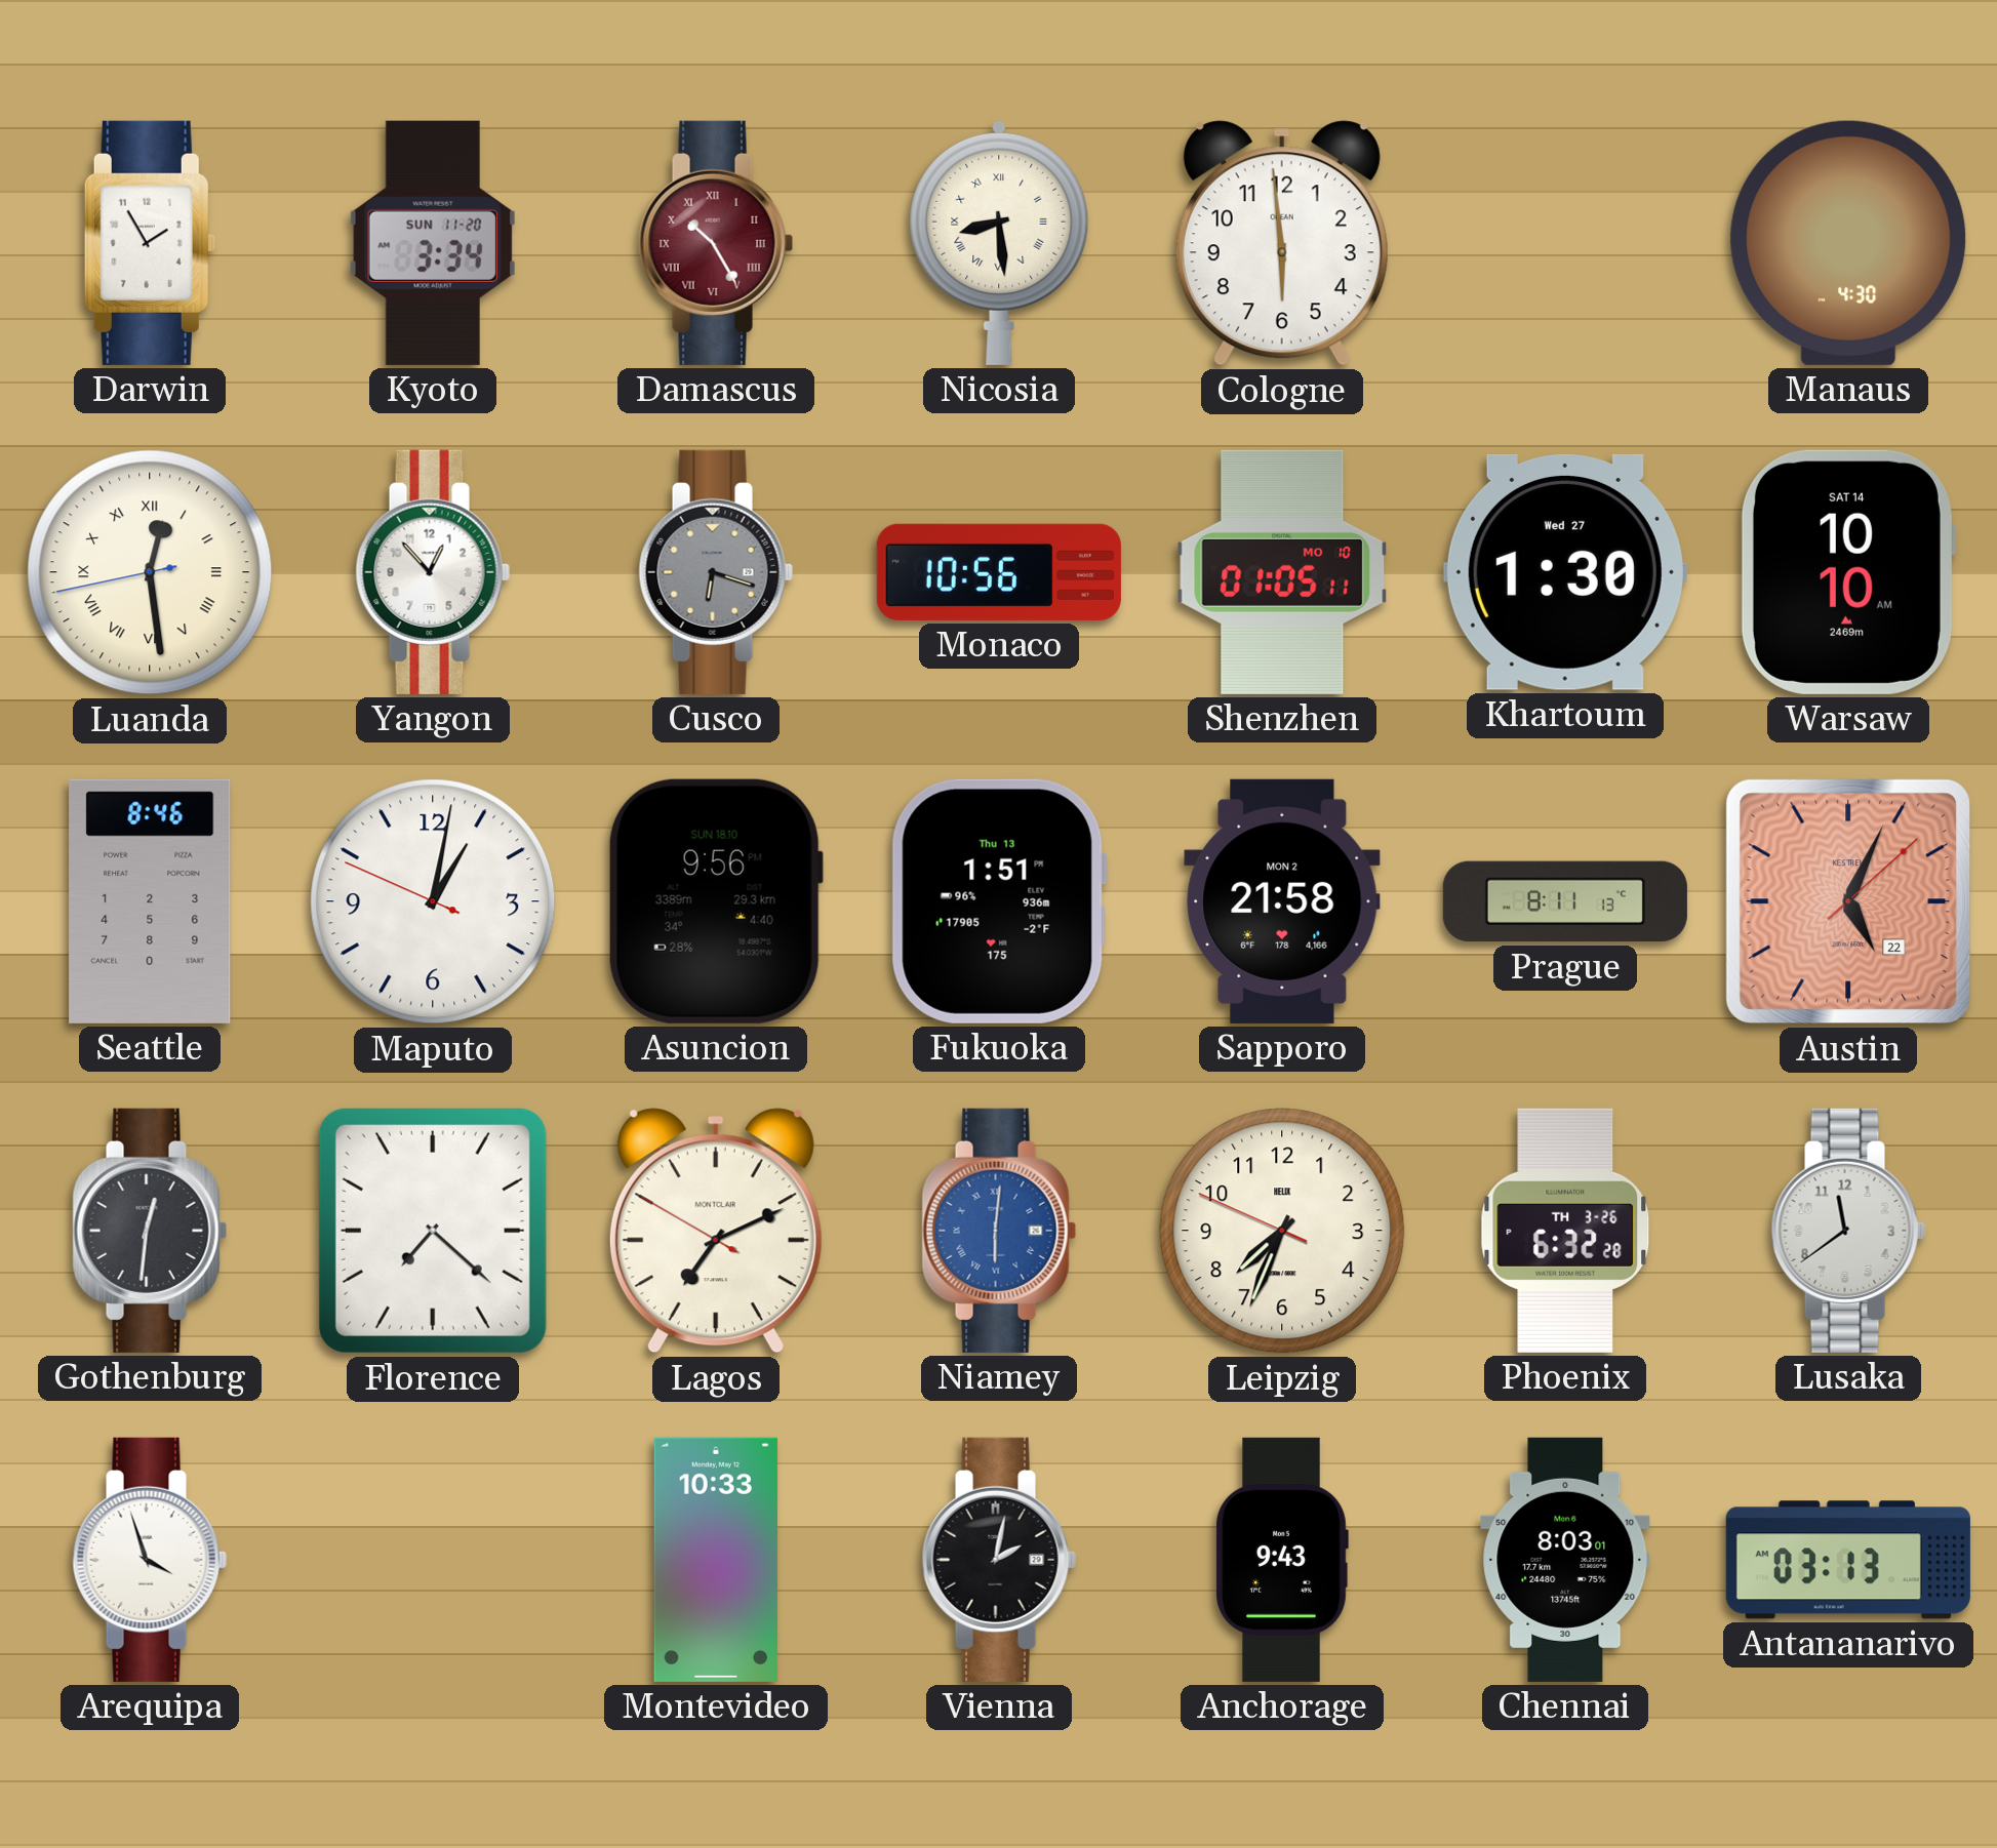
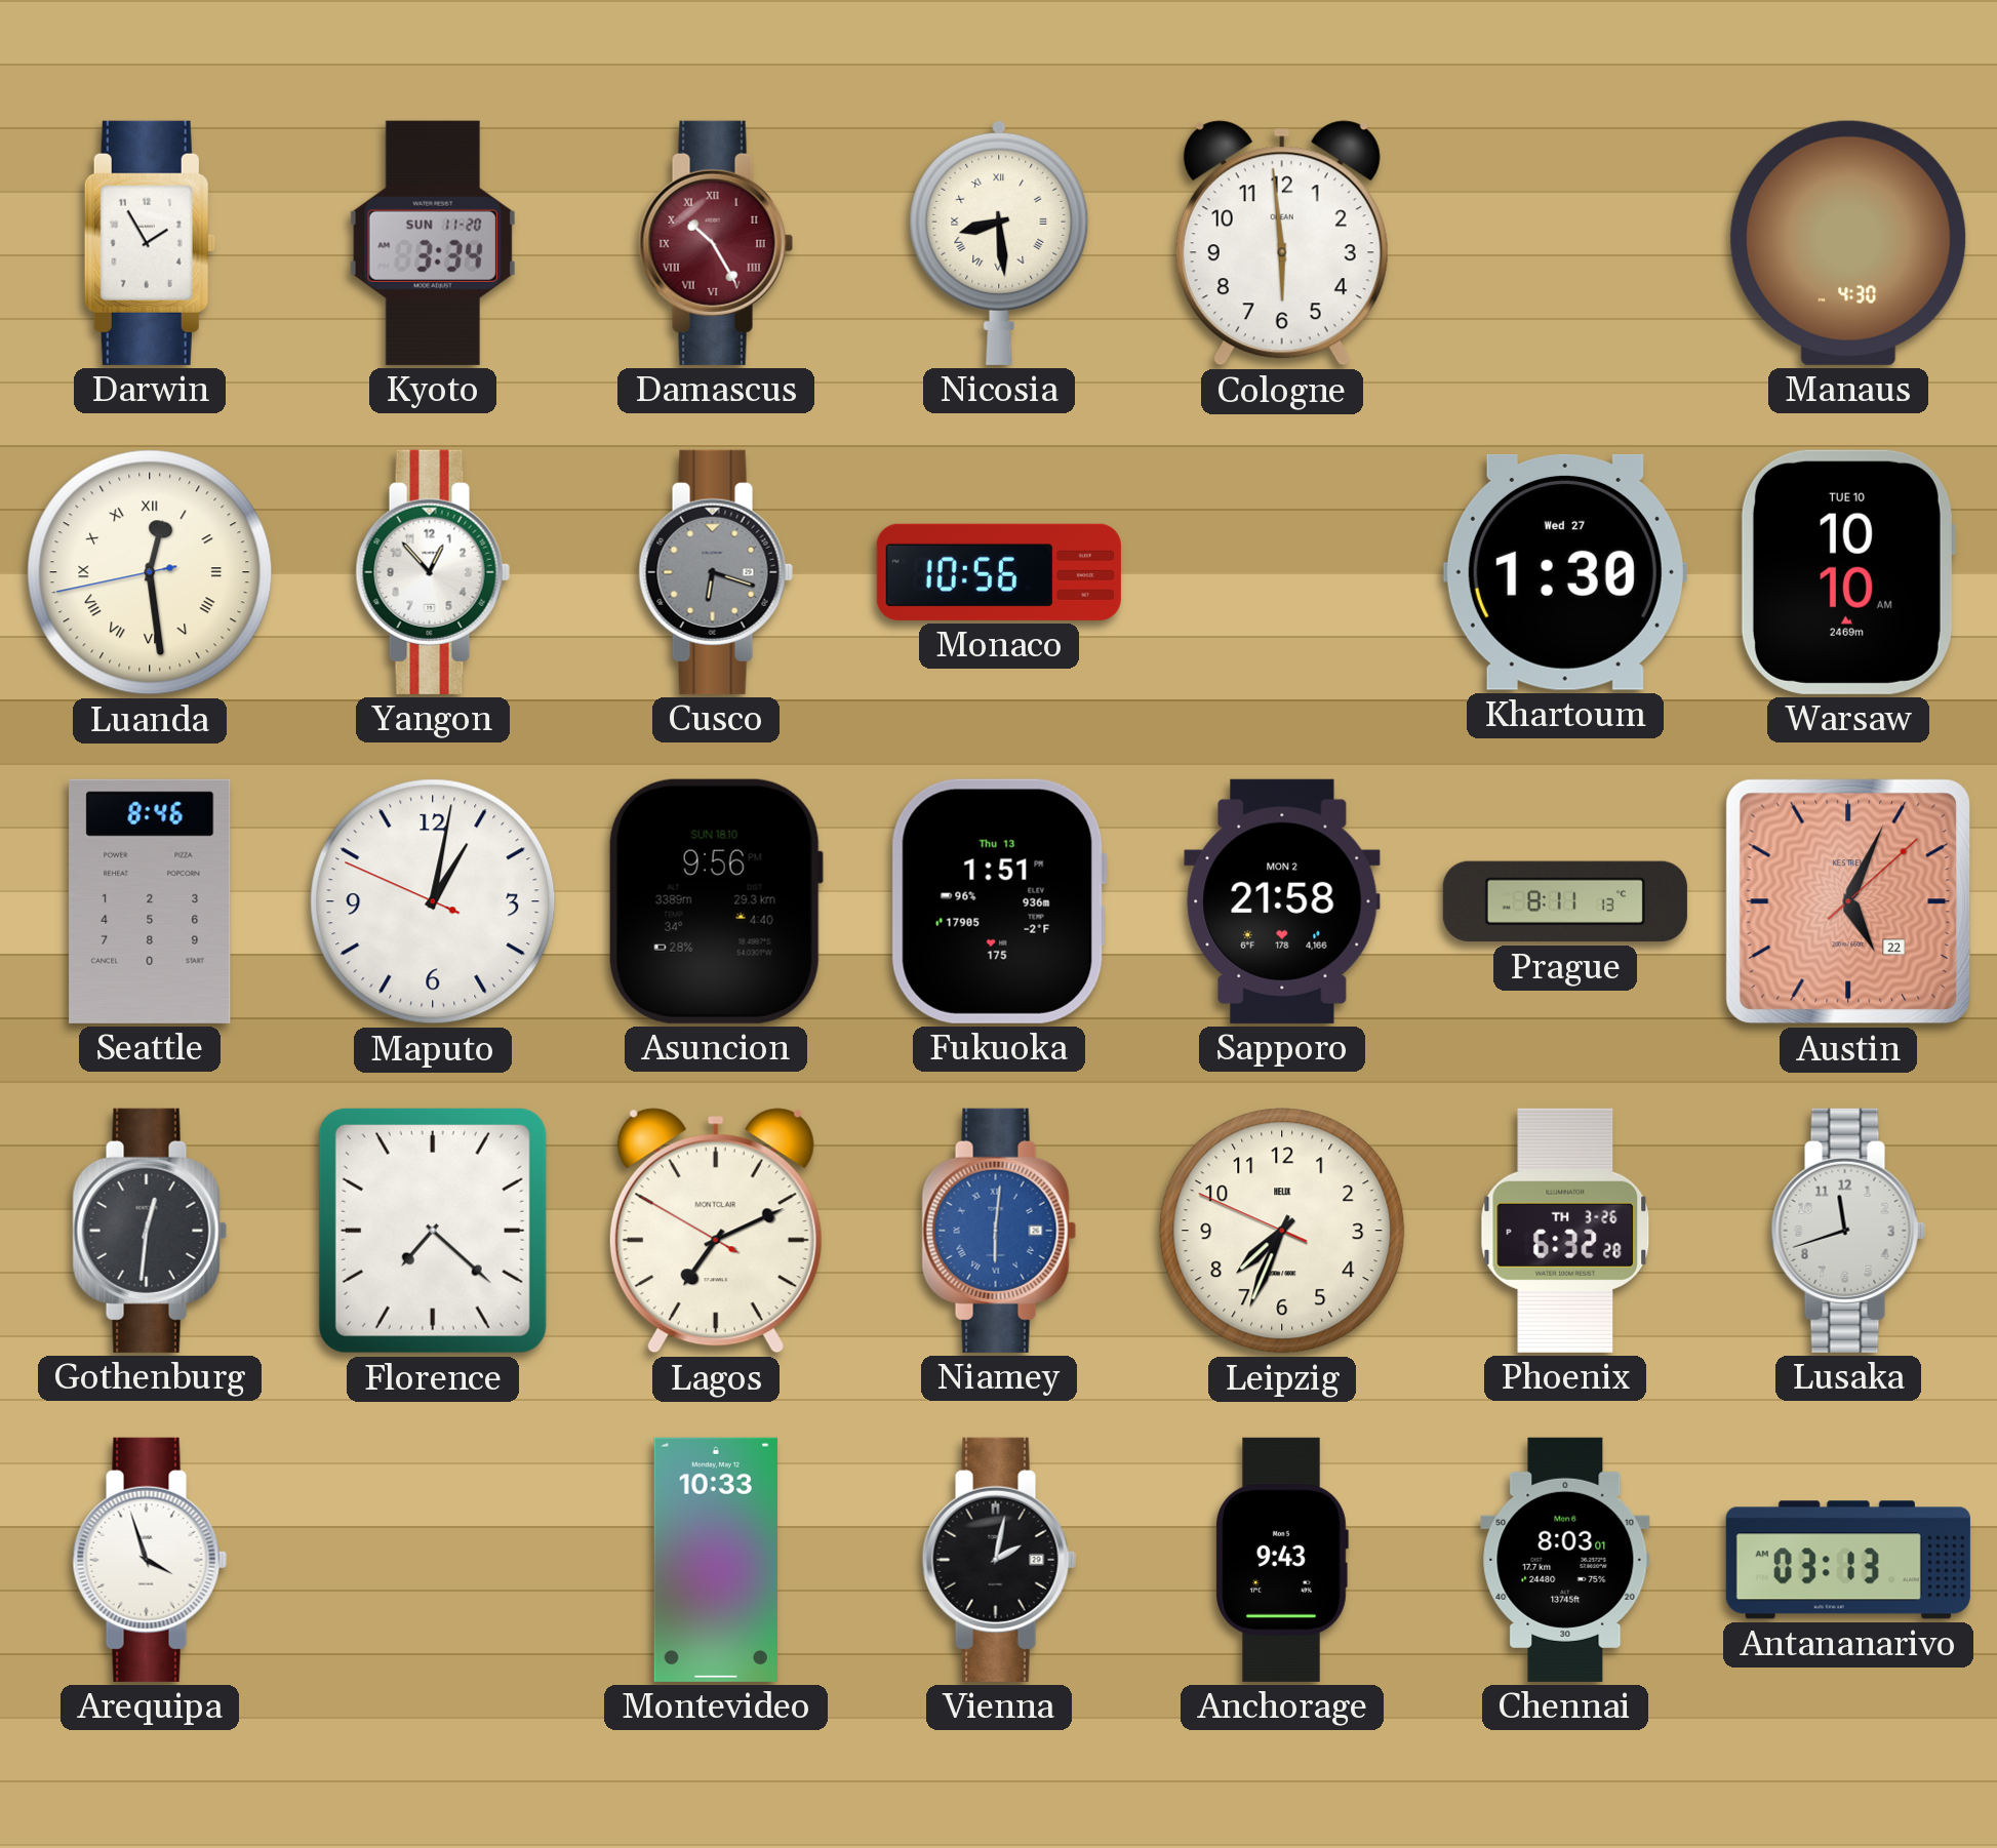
Shenzhen: 01:05 -> none
Warsaw date: SAT 14 -> TUE 10
Lusaka: 11:39 -> 11:42
